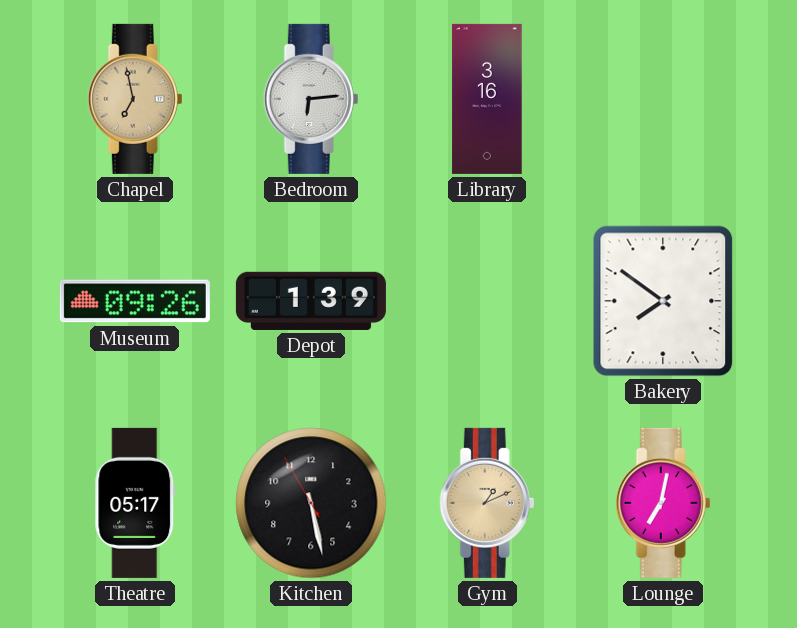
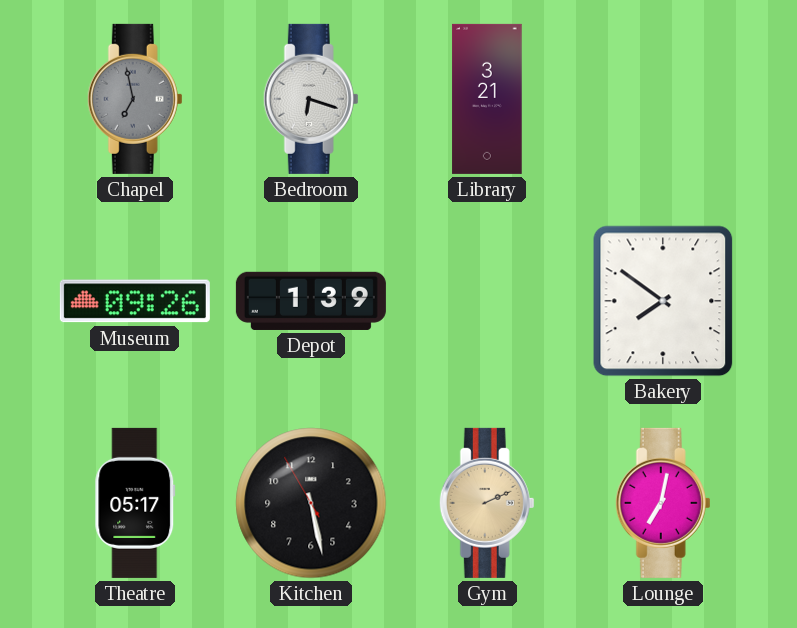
Chapel dial: champagne -> grey
Bedroom: 6:14 -> 6:18
Library: 3:16 -> 3:21
Gym: 1:11 -> 2:11
